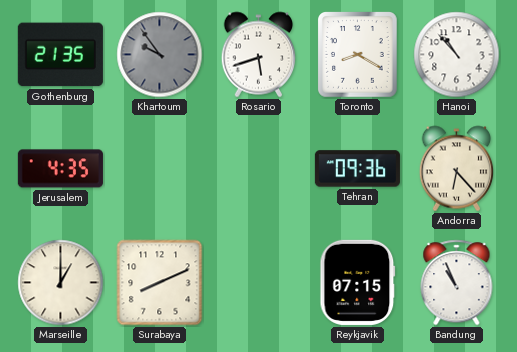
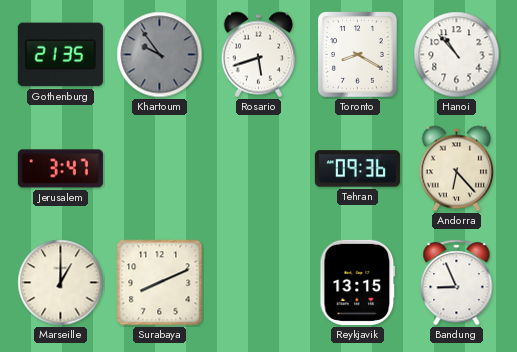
Jerusalem: 4:35 -> 3:47
Reykjavik: 07:15 -> 13:15
Bandung: 10:56 -> 8:56
